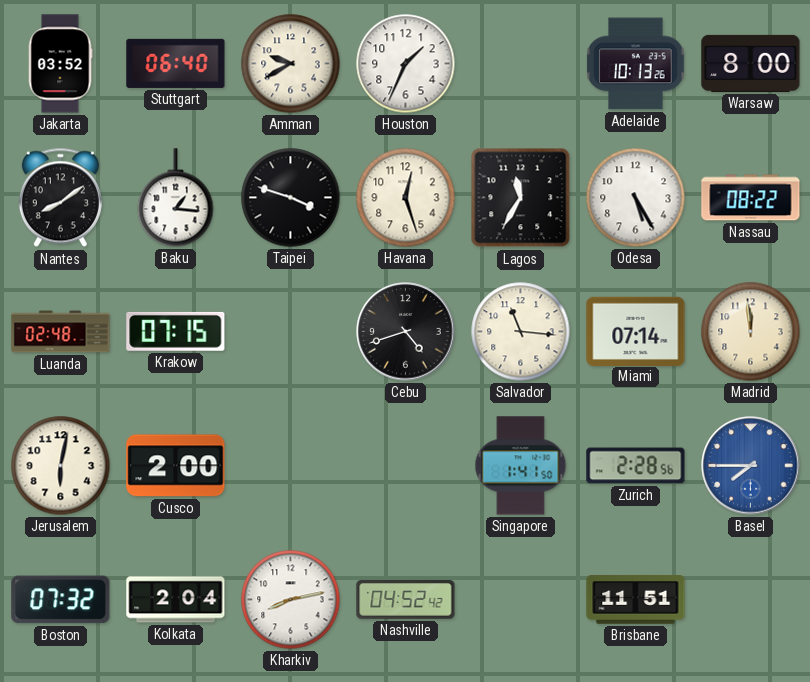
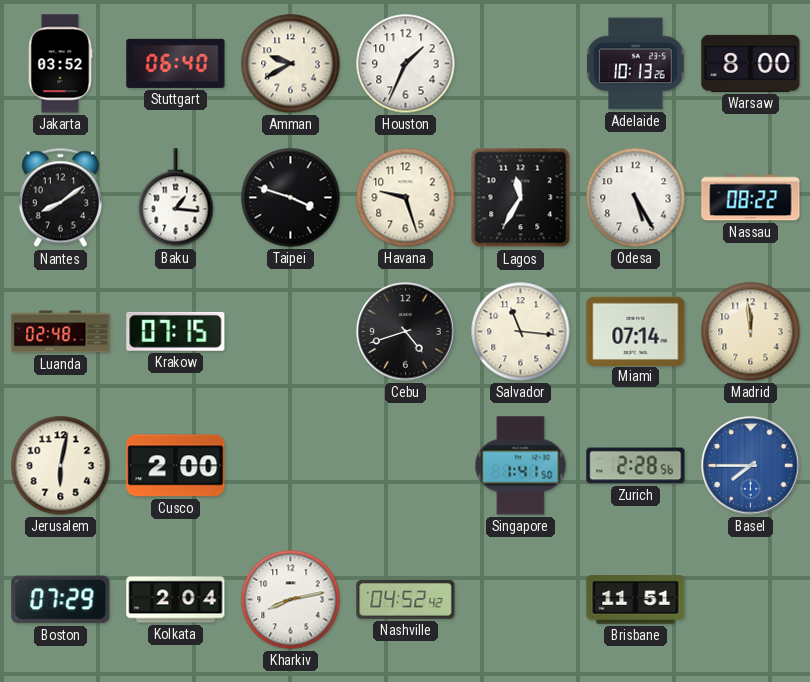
Havana: 12:27 -> 9:27
Boston: 07:32 -> 07:29
